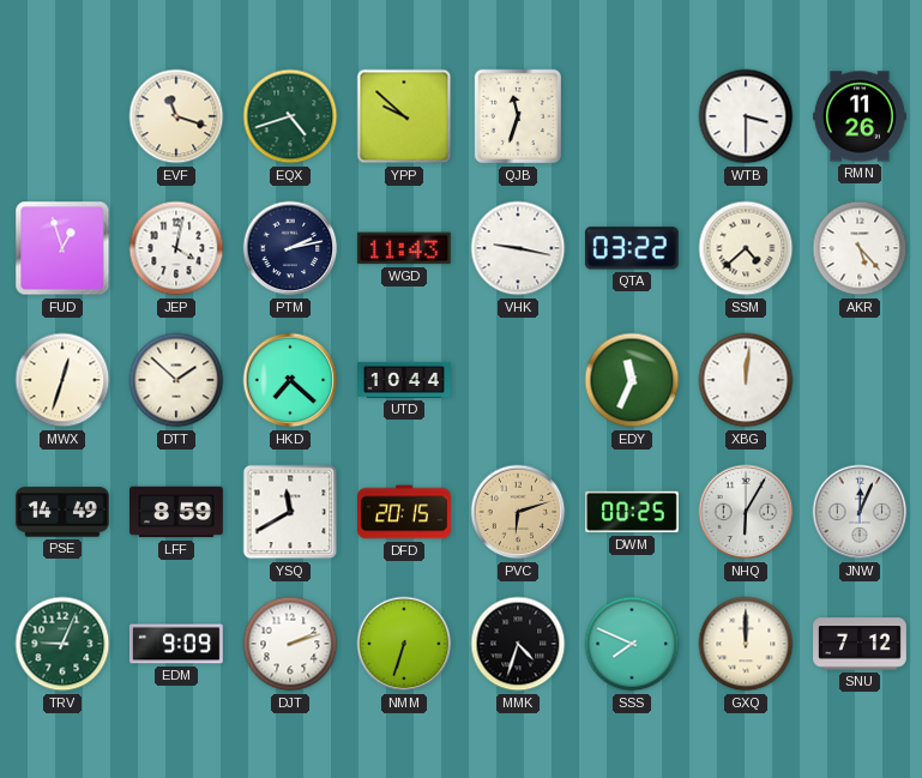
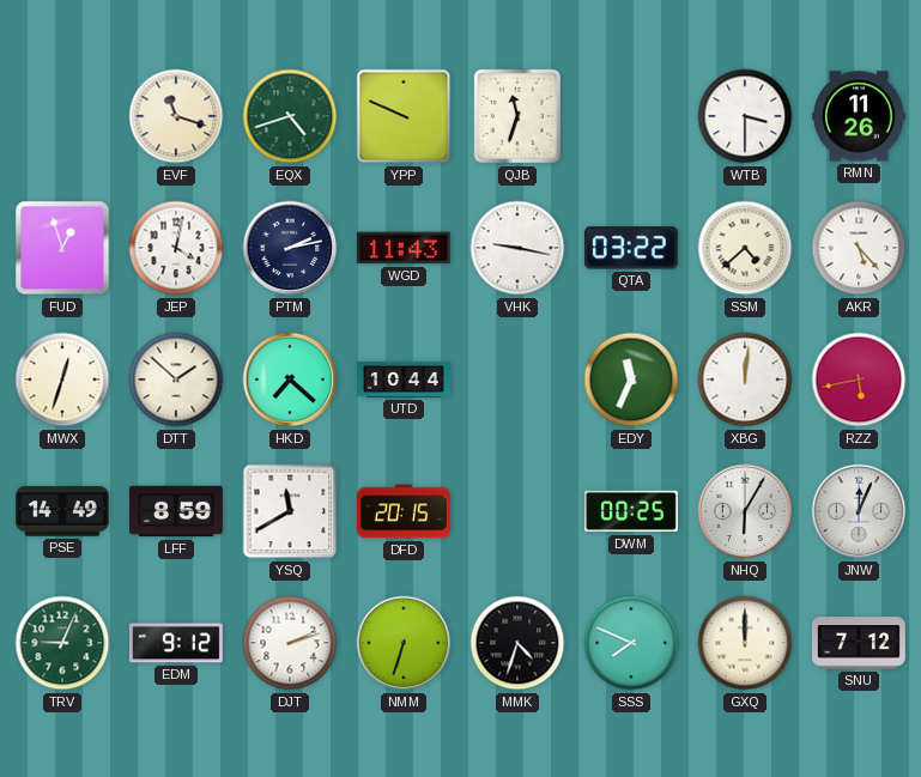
YPP: 9:52 -> 9:49
RZZ: none -> 5:43
PVC: 6:12 -> none
EDM: 9:09 -> 9:12
